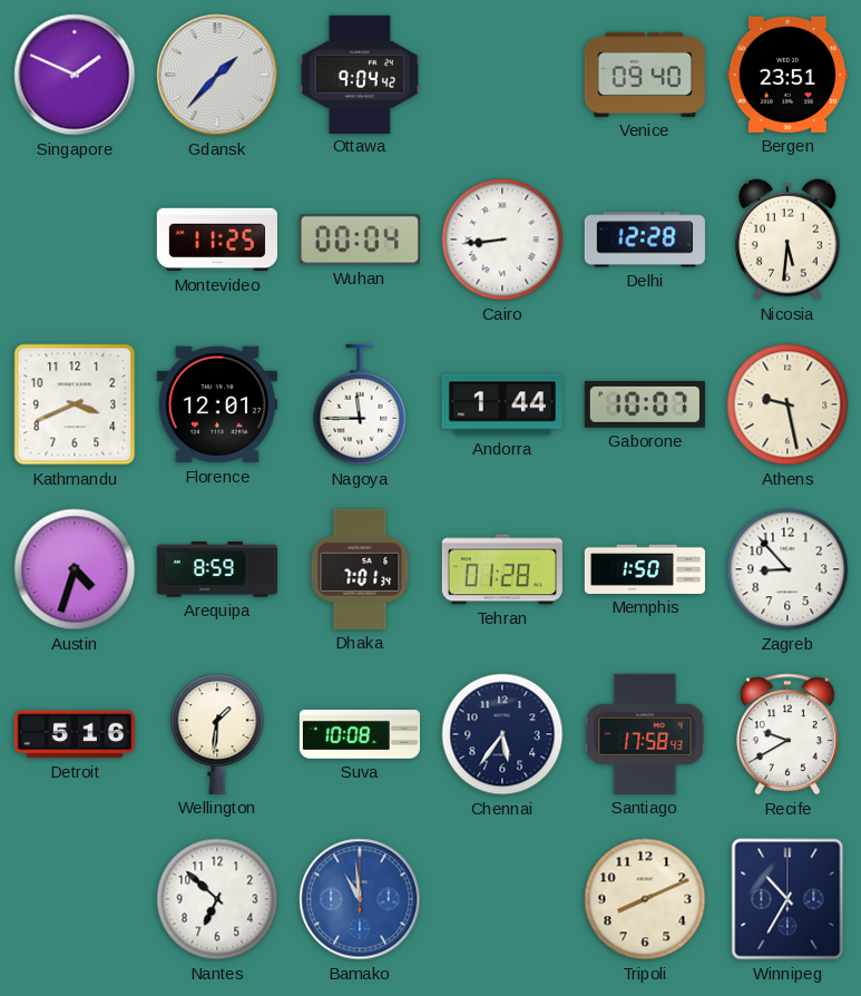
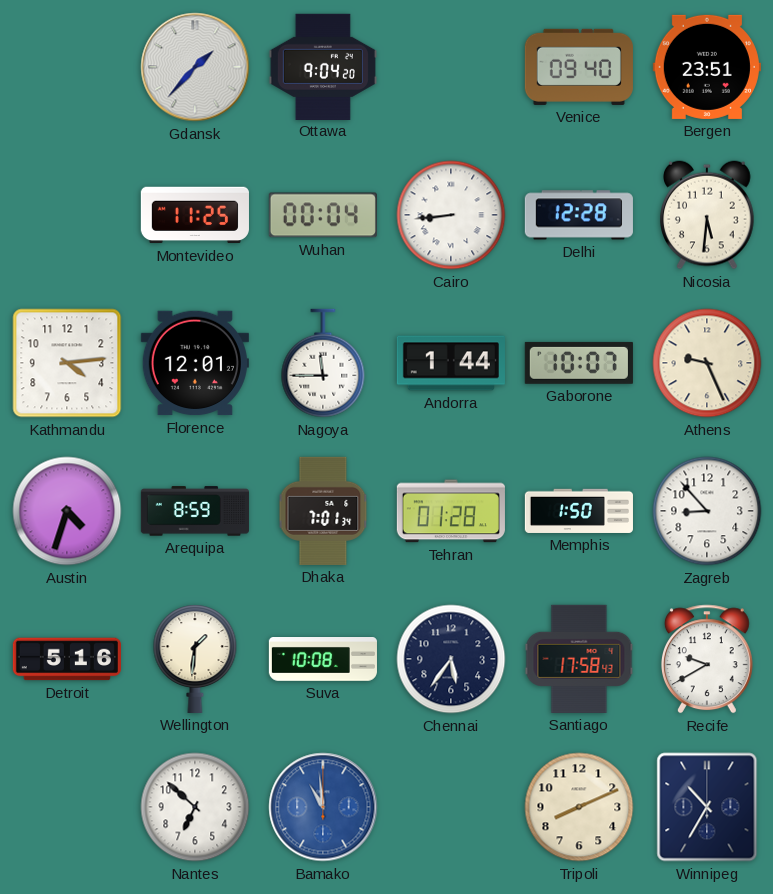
Singapore: 1:49 -> none
Ottawa: 9:04:42 -> 9:04:20
Kathmandu: 3:41 -> 4:14
Athens: 9:28 -> 9:26
